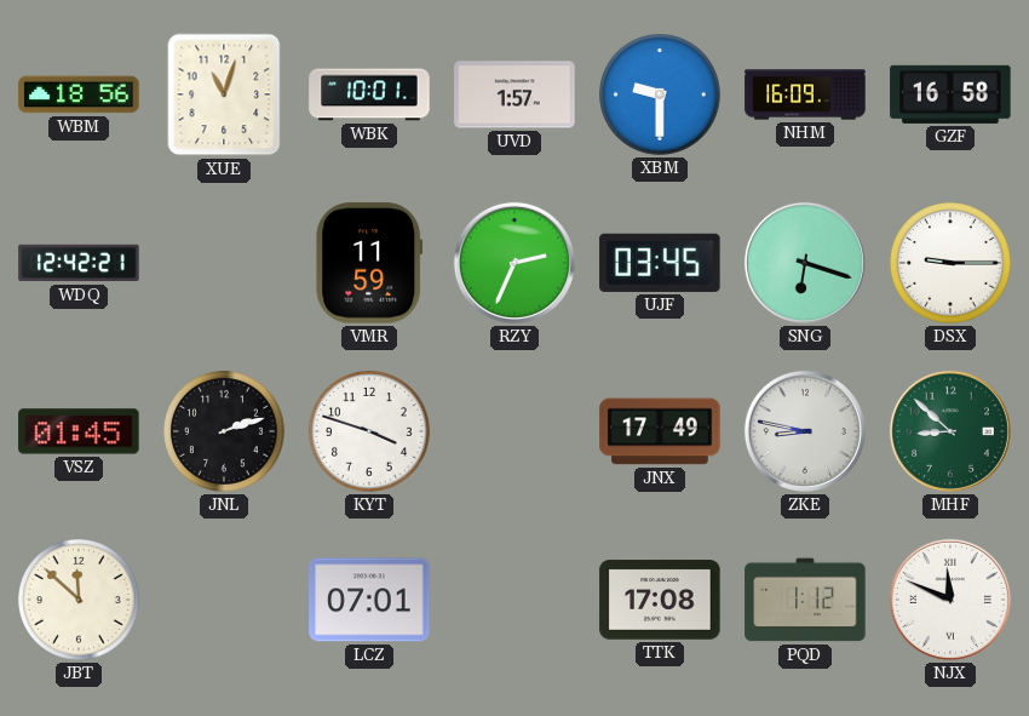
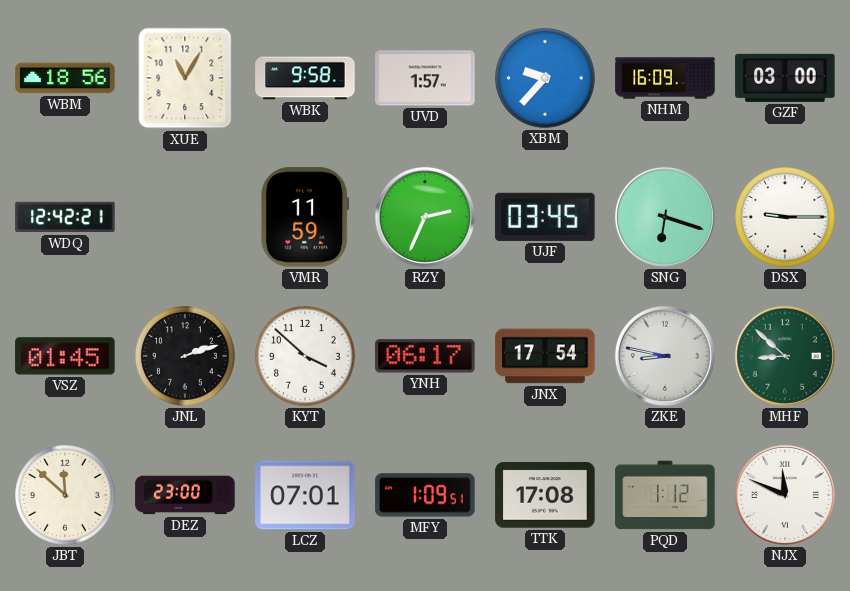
XUE: 11:03 -> 11:05
WBK: 10:01 -> 9:58
XBM: 9:30 -> 9:37
GZF: 16:58 -> 03:00
KYT: 3:48 -> 3:52
YNH: none -> 06:17
JNX: 17:49 -> 17:54
DEZ: none -> 23:00
MFY: none -> 1:09
